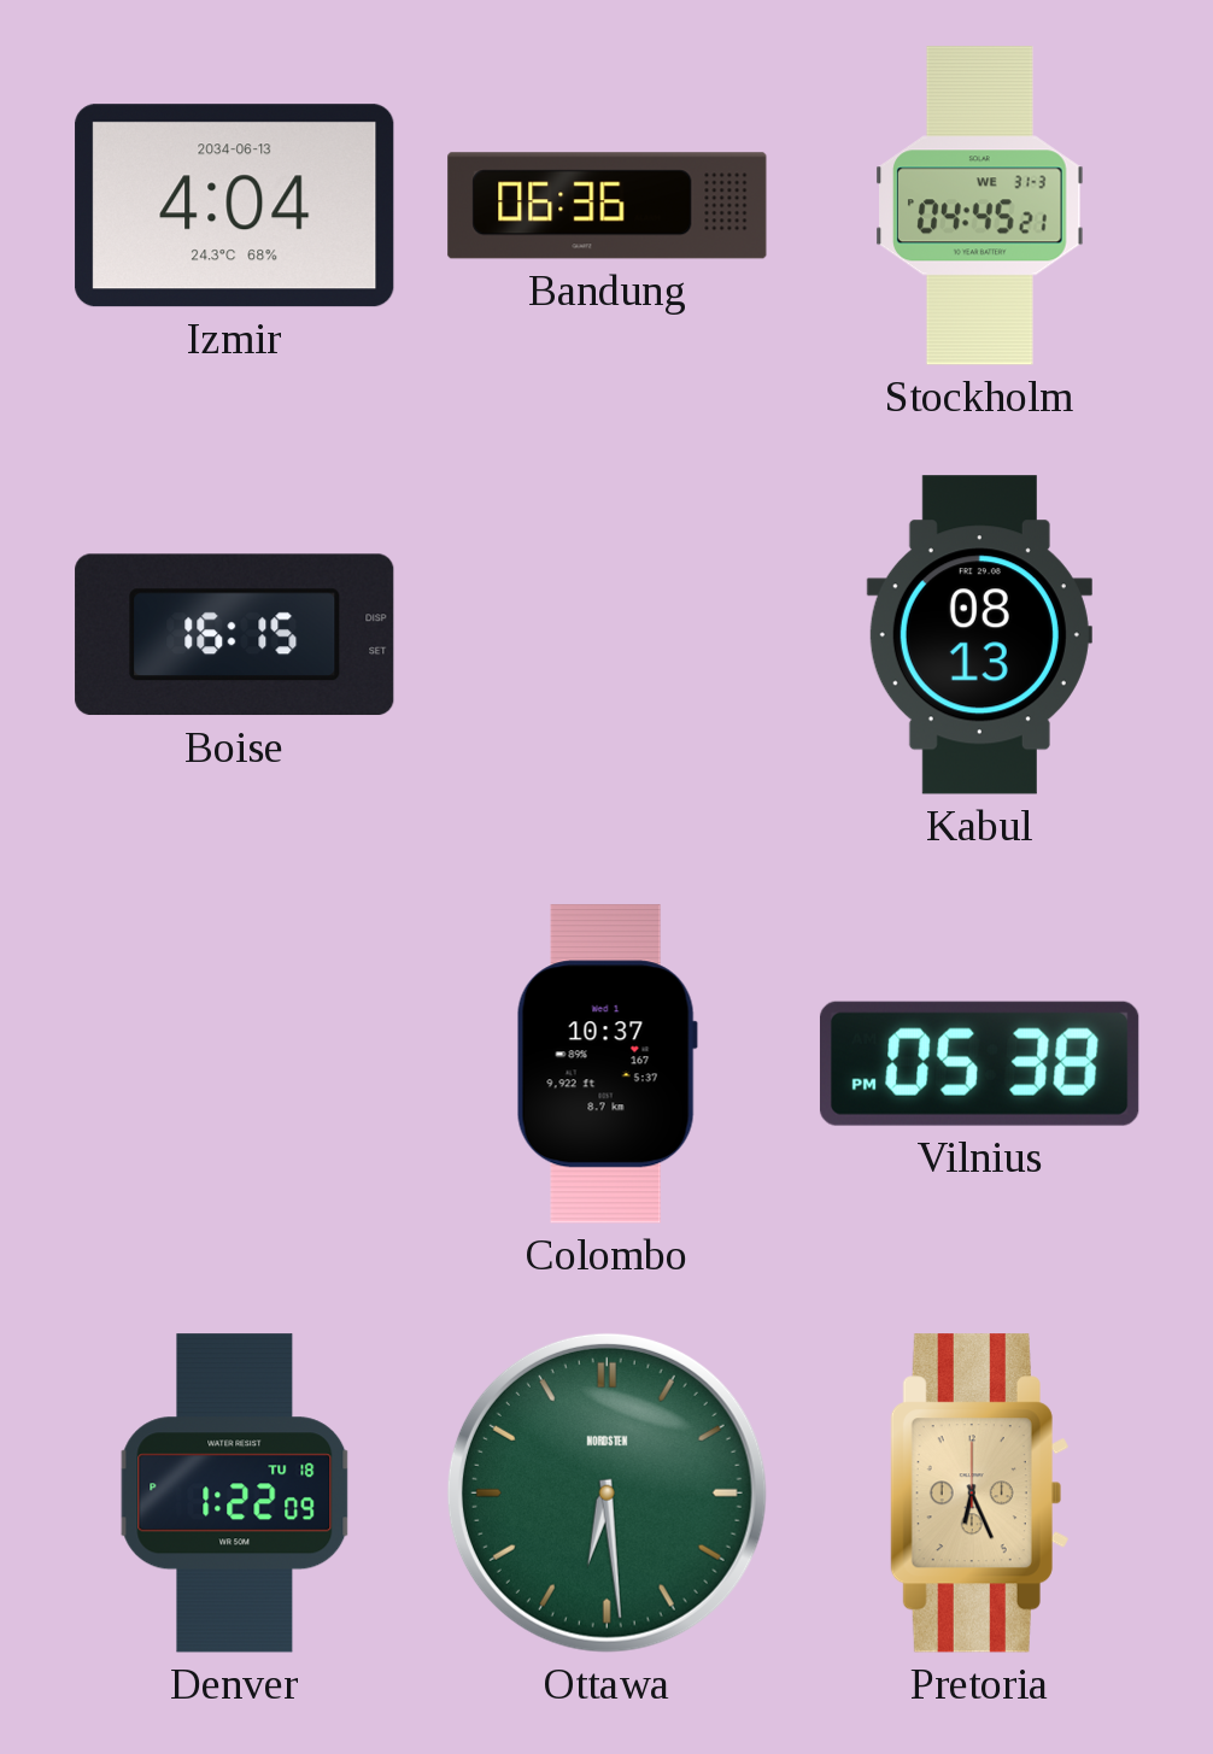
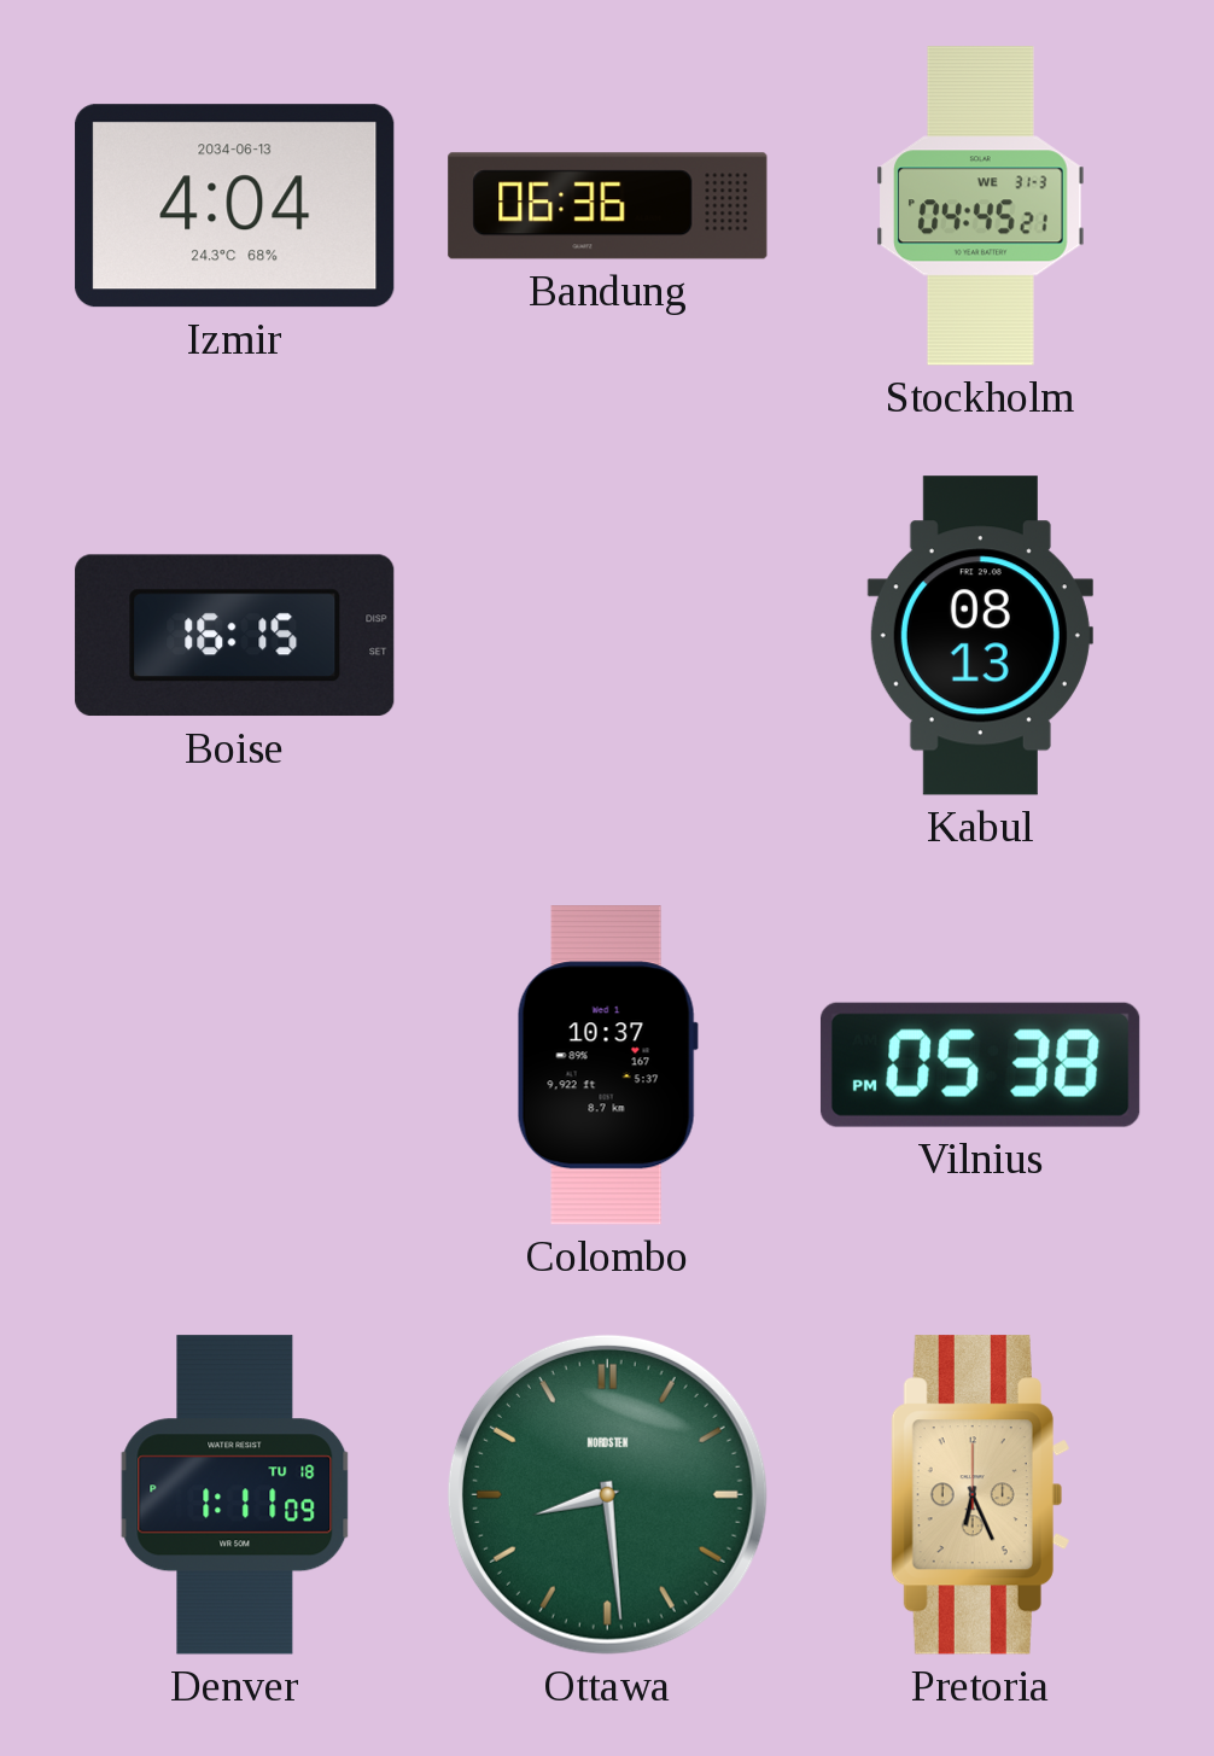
Denver: 1:22 -> 1:11
Ottawa: 6:29 -> 8:29
